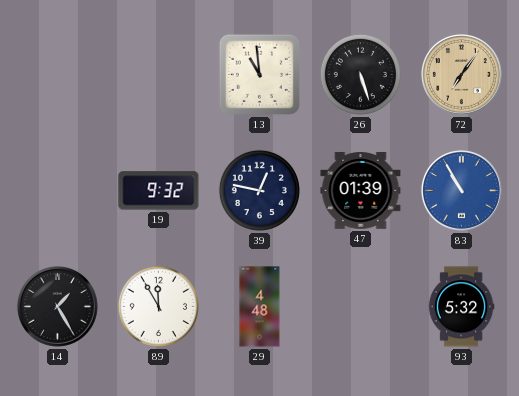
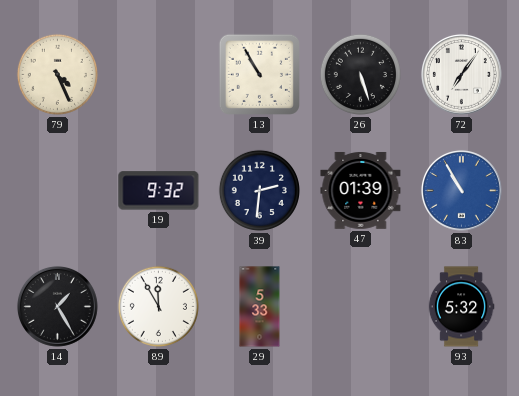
79: none -> 4:26
13: 10:59 -> 10:55
72 dial: champagne -> white
39: 12:47 -> 2:31
29: 4:48 -> 5:33
